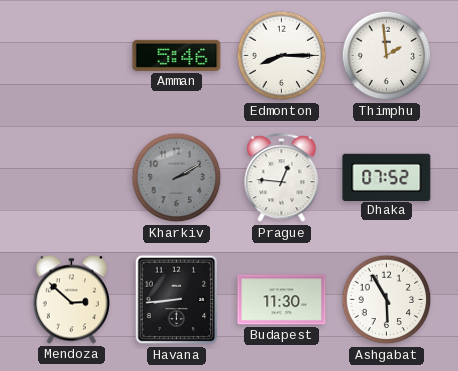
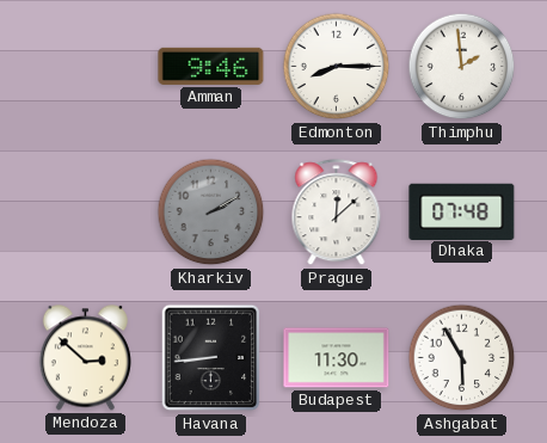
Amman: 5:46 -> 9:46
Prague: 12:46 -> 12:08
Dhaka: 07:52 -> 07:48
